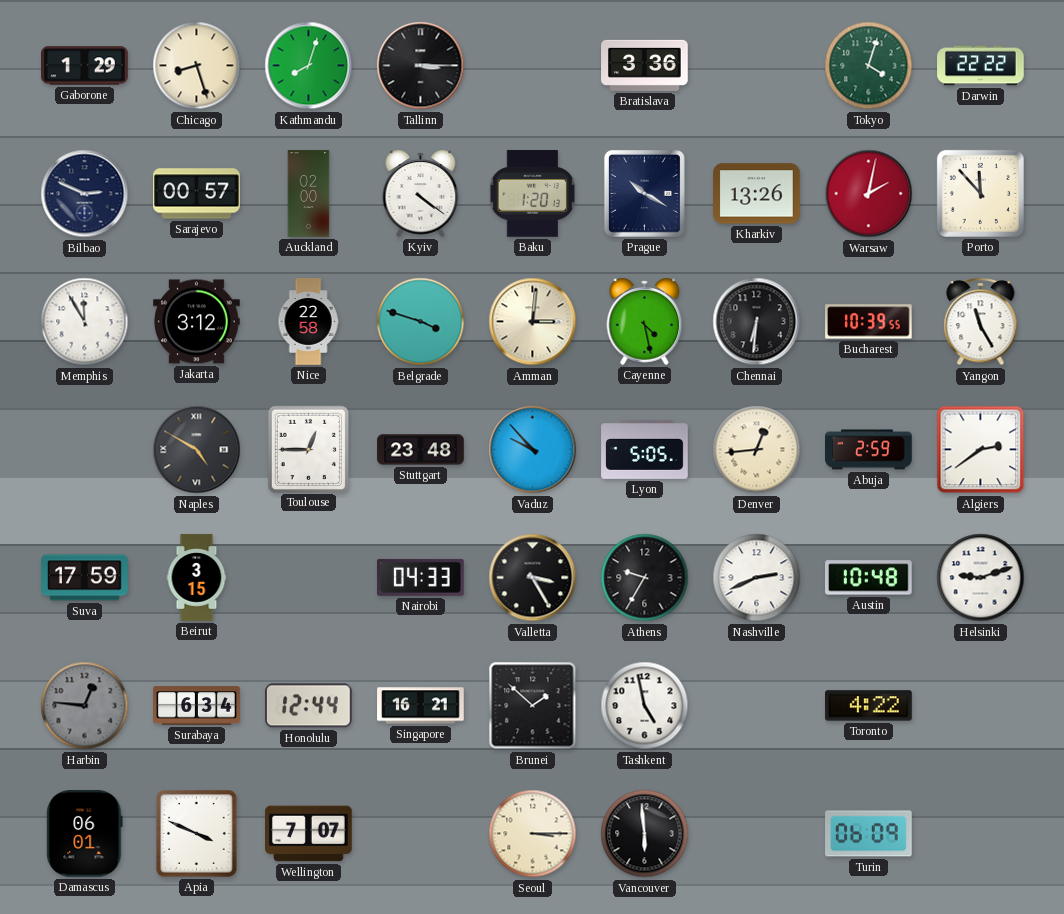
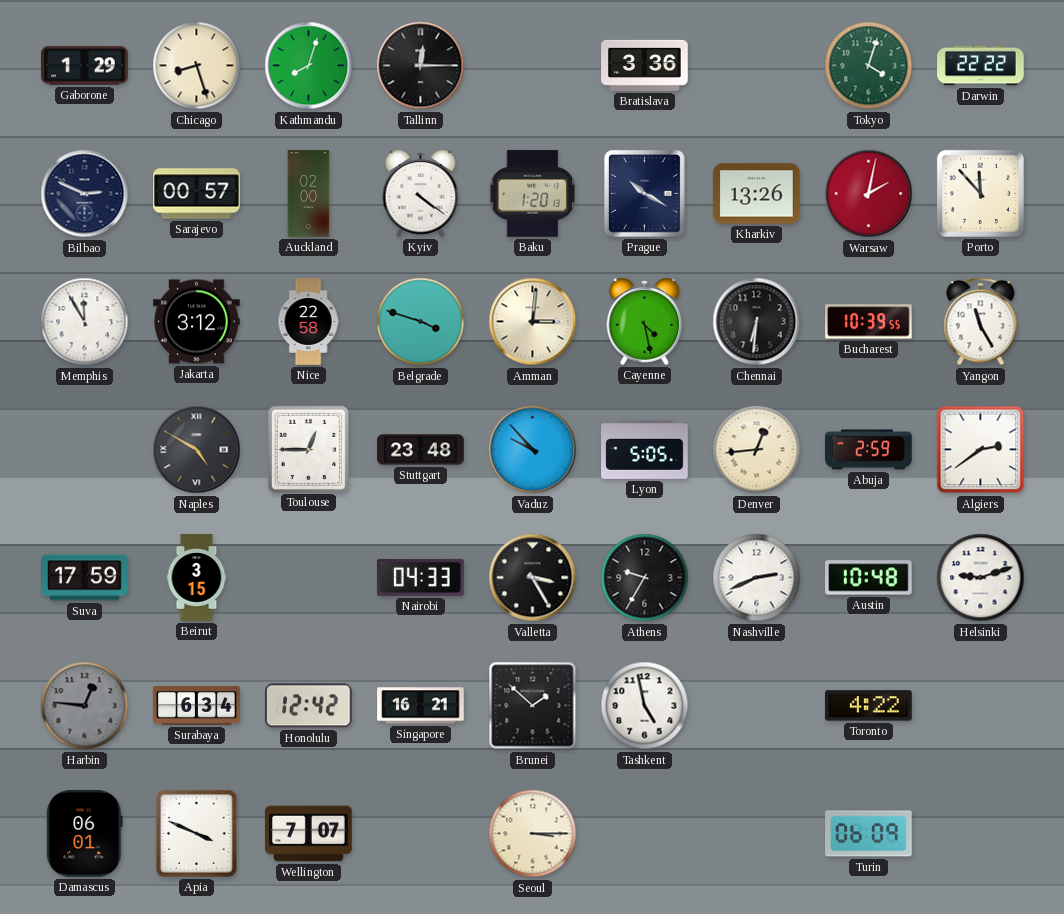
Tallinn: 3:15 -> 12:15
Honolulu: 12:44 -> 12:42
Vancouver: 5:59 -> none
